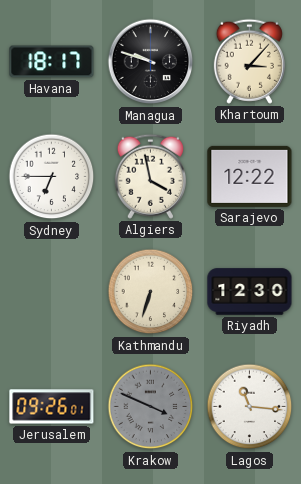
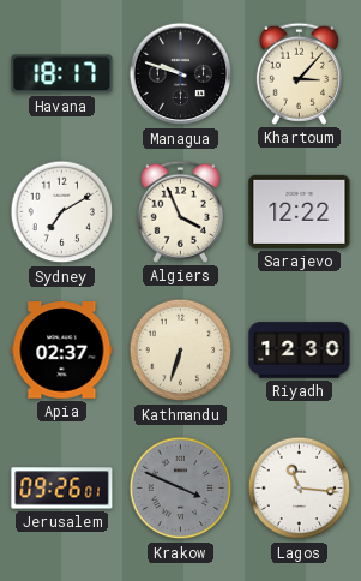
Sydney: 6:45 -> 7:10
Algiers: 3:58 -> 3:56
Apia: none -> 02:37
